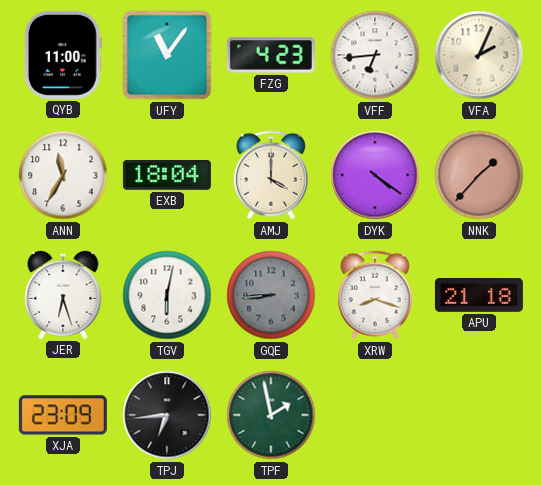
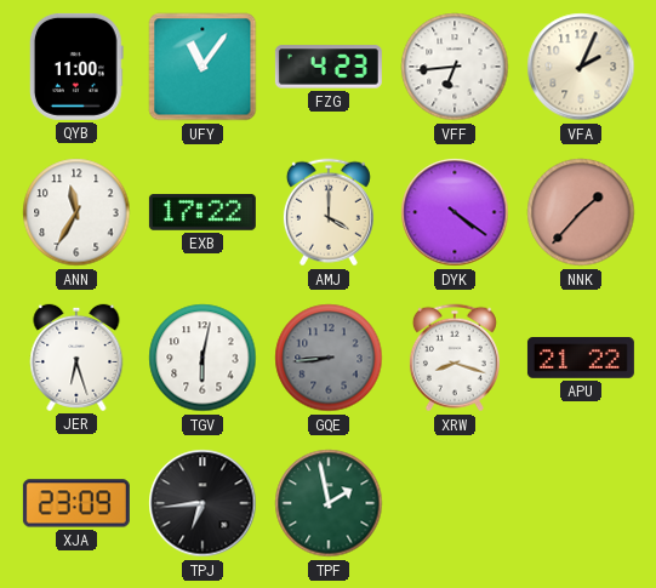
EXB: 18:04 -> 17:22
APU: 21:18 -> 21:22
